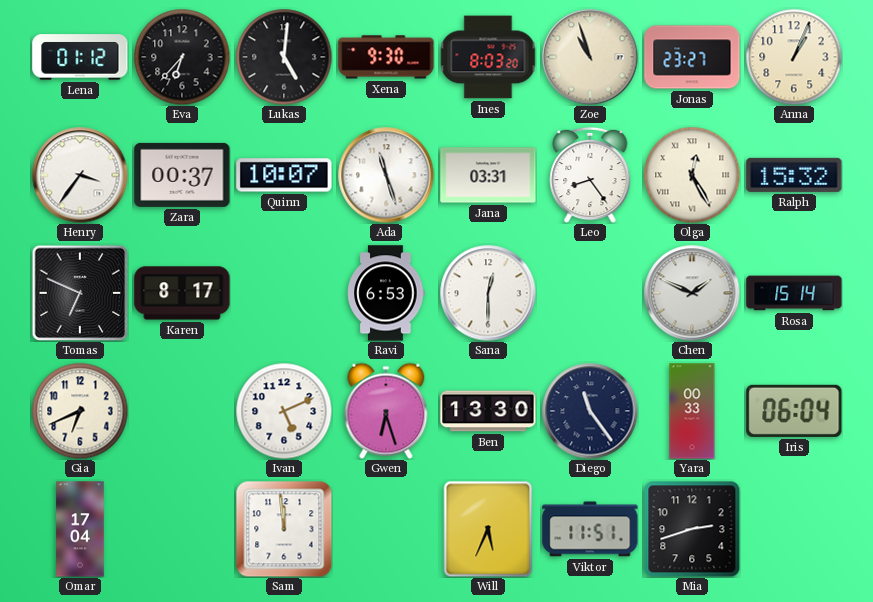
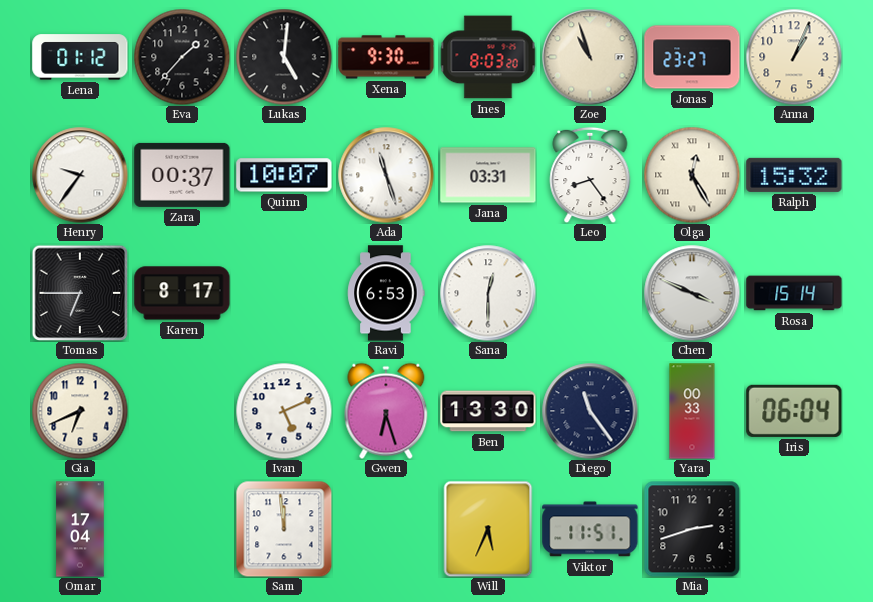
Eva: 6:37 -> 1:37
Henry: 3:36 -> 9:36
Tomas: 6:49 -> 6:45
Chen: 1:49 -> 3:49
